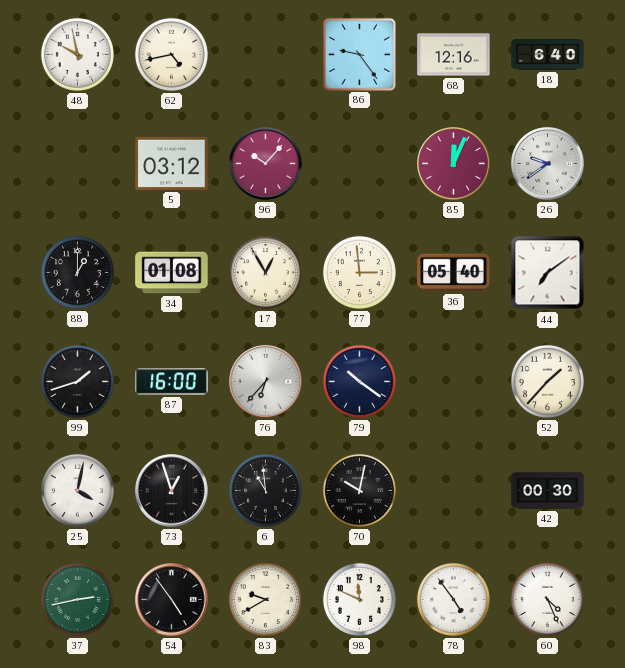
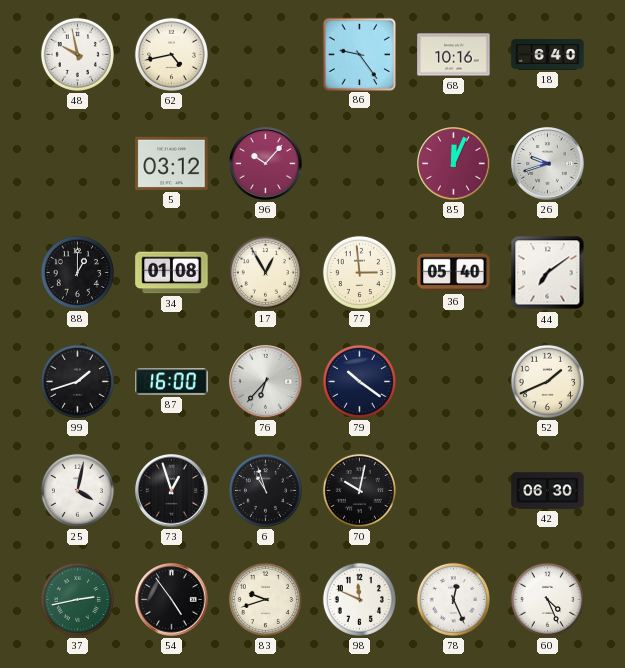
68: 12:16 -> 10:16
26: 9:39 -> 9:42
52: 1:37 -> 1:41
6: 10:59 -> 10:57
42: 00:30 -> 06:30
83: 9:40 -> 9:42
78: 4:54 -> 12:26
